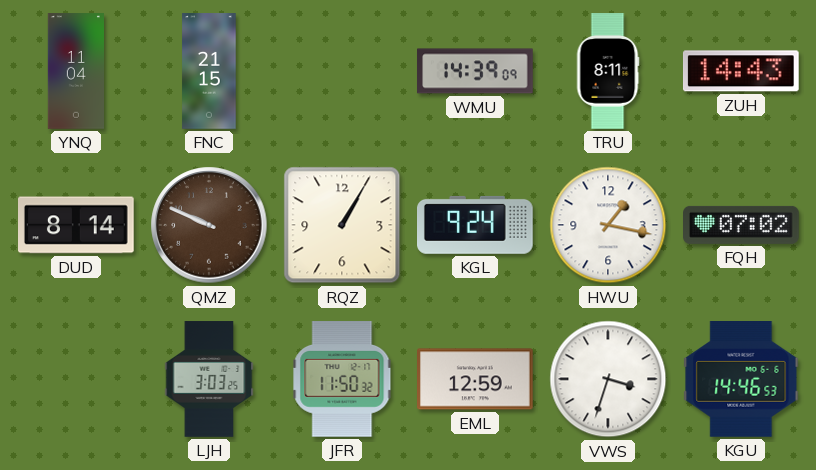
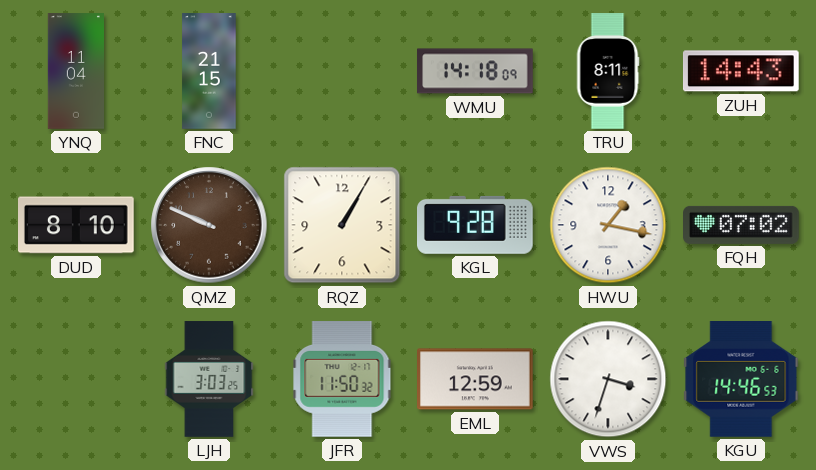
WMU: 14:39 -> 14:18
DUD: 8:14 -> 8:10
KGL: 9:24 -> 9:28
